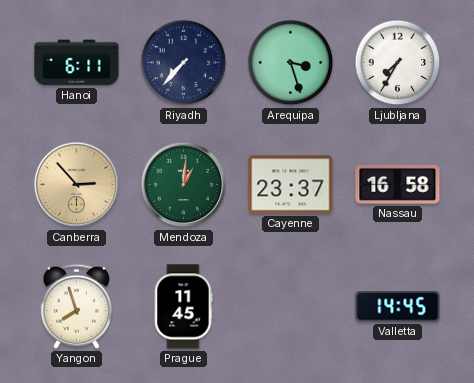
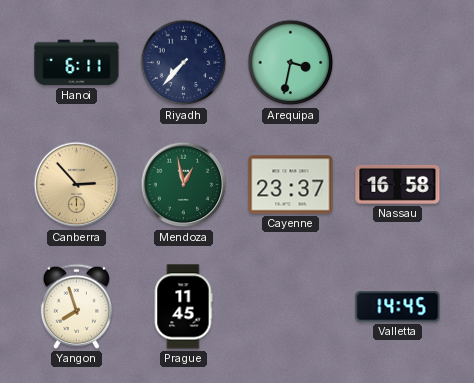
Arequipa: 3:27 -> 3:32
Ljubljana: 7:35 -> none
Mendoza: 1:01 -> 12:58
